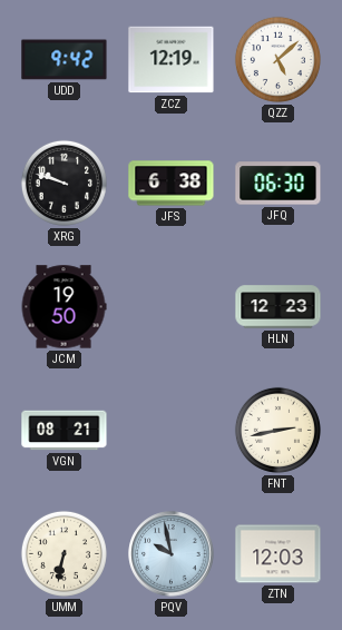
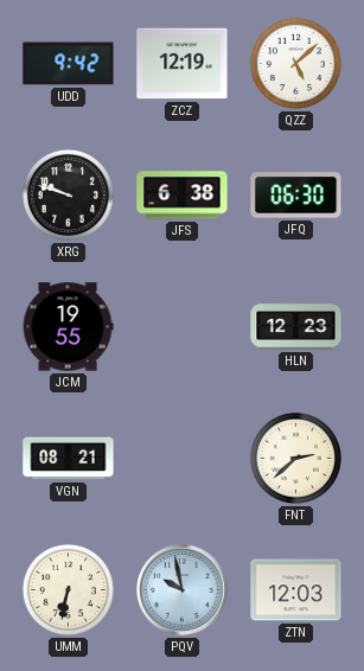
JCM: 19:50 -> 19:55
FNT: 2:43 -> 2:38
